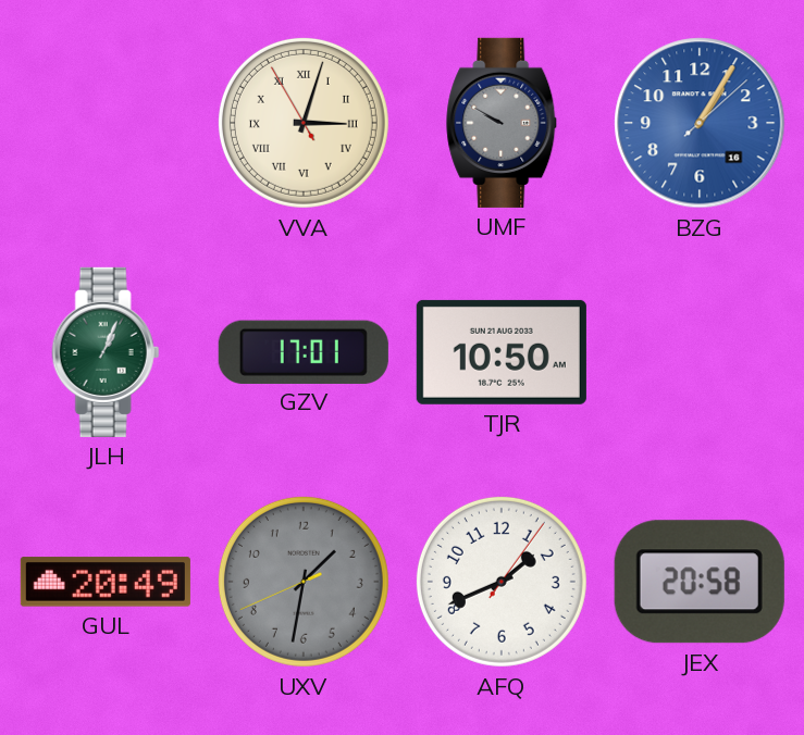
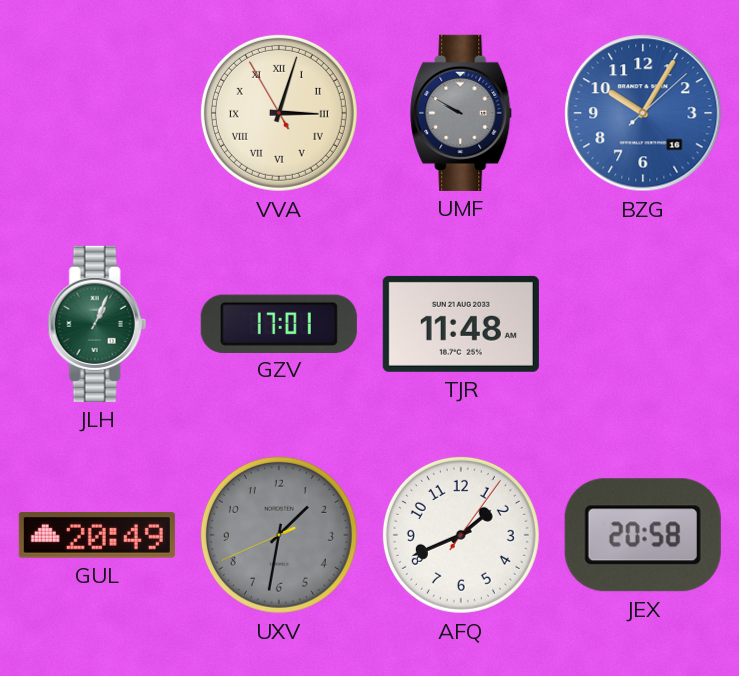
BZG: 1:05 -> 10:05
TJR: 10:50 -> 11:48
